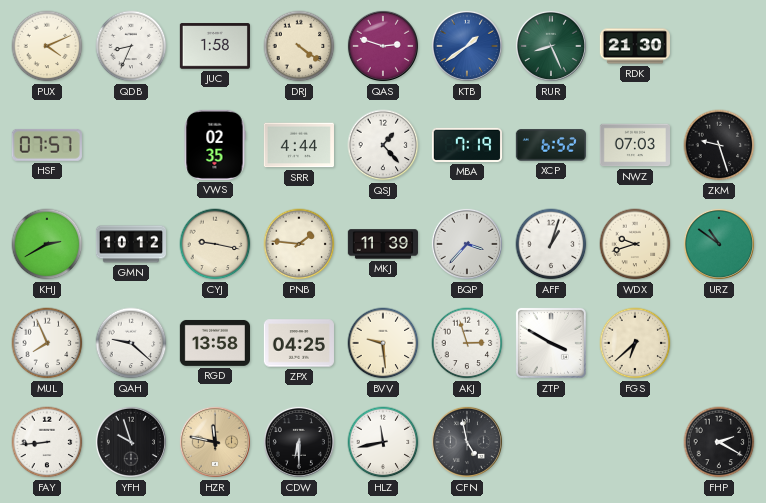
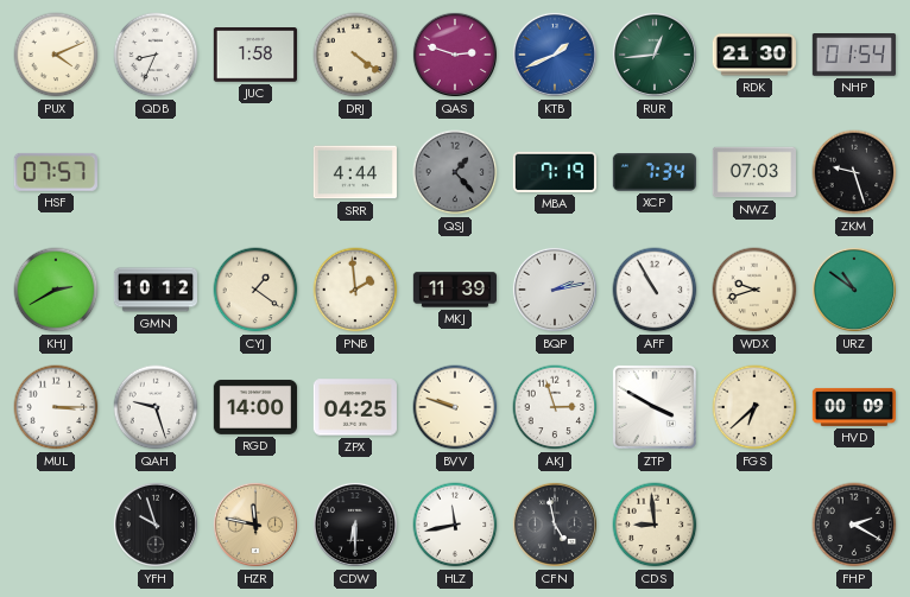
KTB: 1:39 -> 1:41
RUR: 8:26 -> 12:44
NHP: none -> 01:54
VWS: 02:35 -> none
QSJ dial: white -> grey
XCP: 6:52 -> 7:34
CYJ: 9:17 -> 1:21
PNB: 1:46 -> 1:59
BQP: 3:37 -> 2:13
AFF: 1:03 -> 10:55
MUL: 7:56 -> 3:15
QAH: 9:22 -> 9:27
RGD: 13:58 -> 14:00
BVV: 9:29 -> 9:48
HVD: none -> 00:09
FAY: 8:44 -> none
CDS: none -> 8:59
